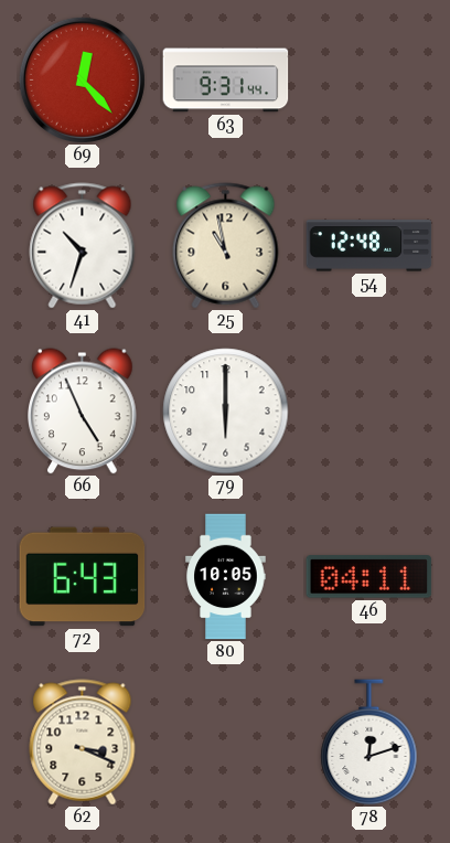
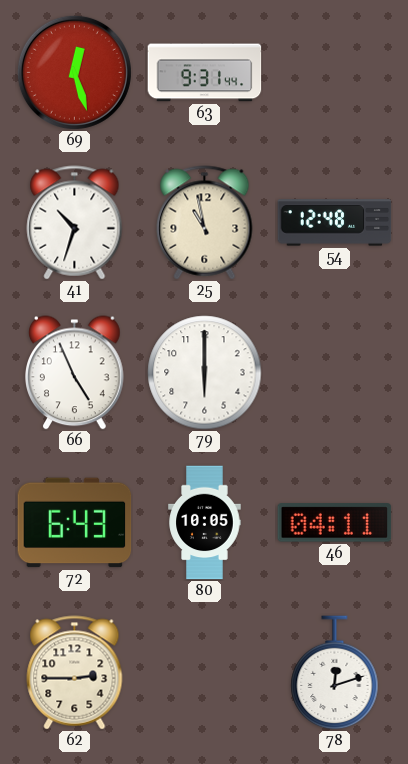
69: 12:23 -> 12:27
62: 3:19 -> 2:45
